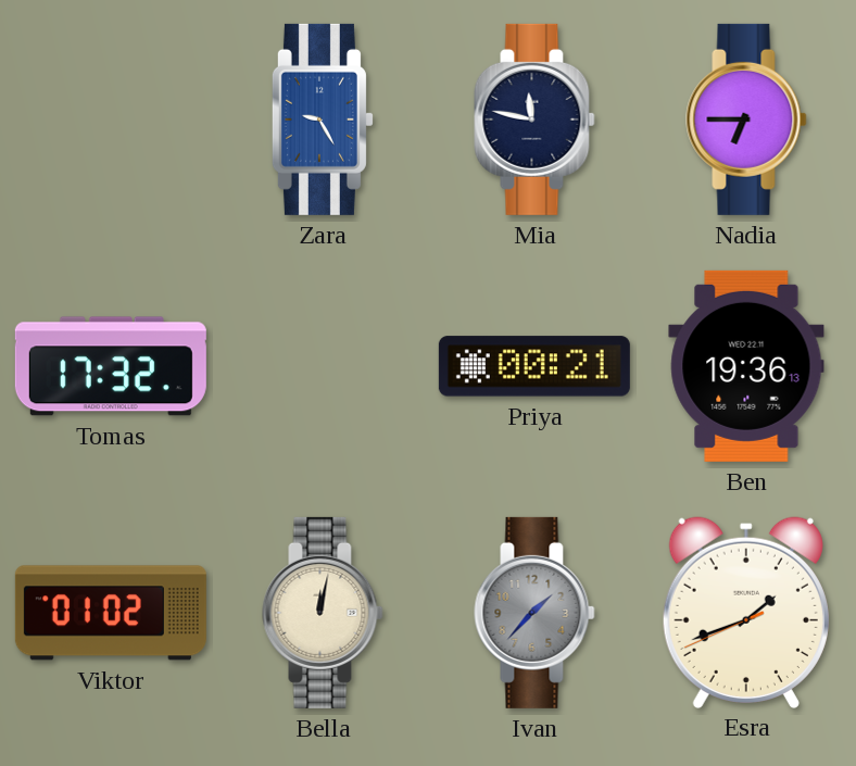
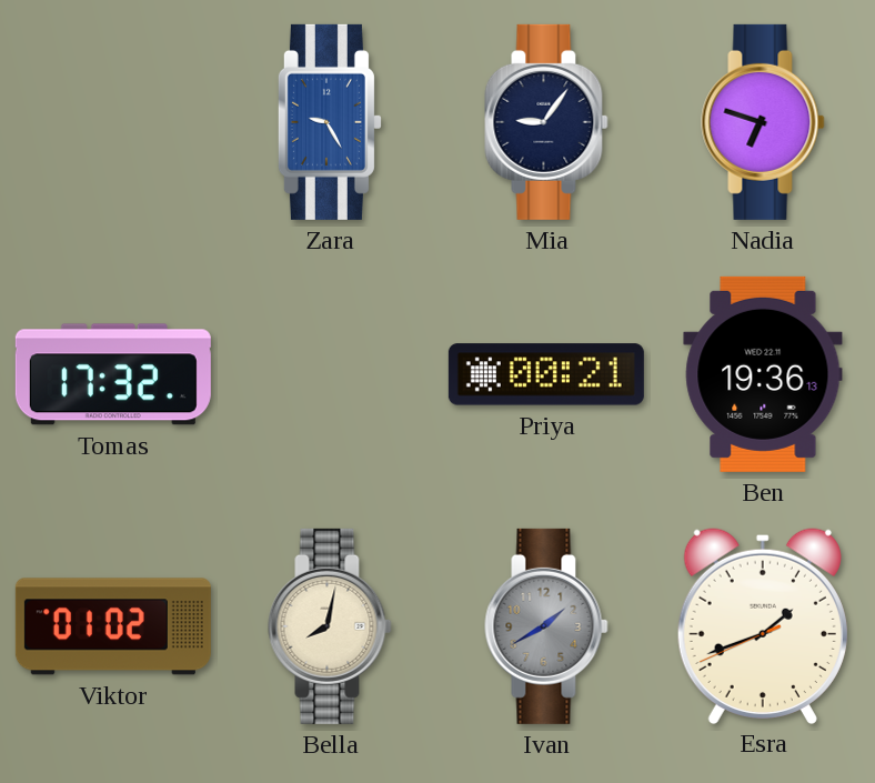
Mia: 11:47 -> 9:06
Nadia: 6:45 -> 6:48
Bella: 12:02 -> 8:02
Ivan: 1:37 -> 1:40
